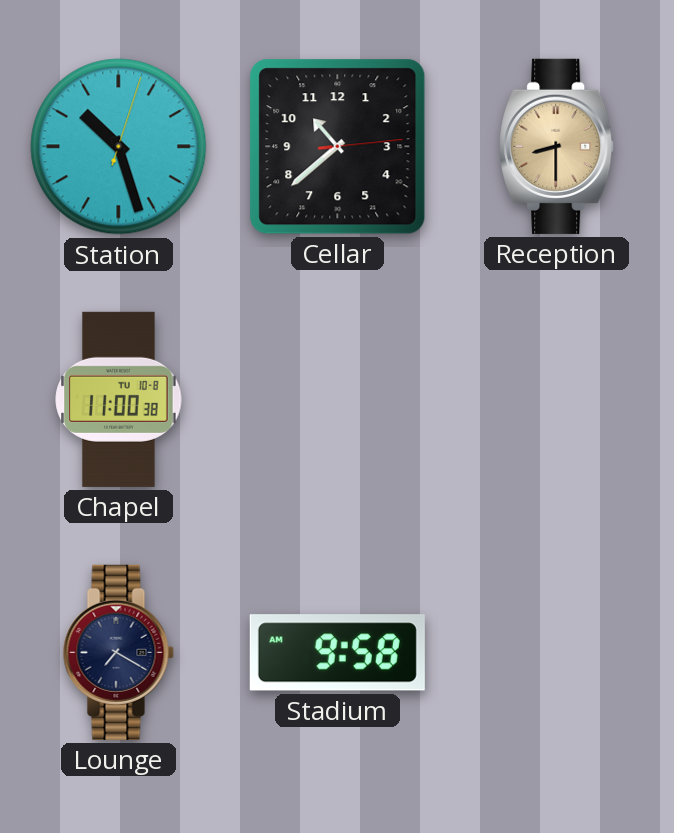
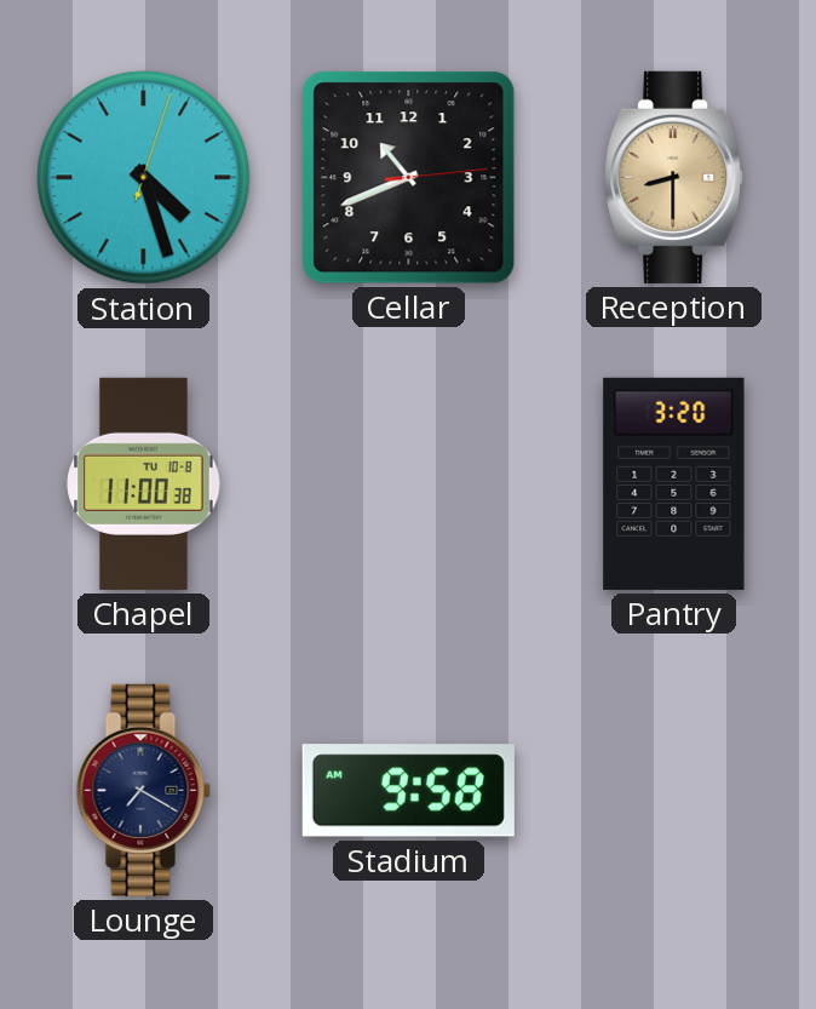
Station: 10:27 -> 4:27
Cellar: 10:38 -> 10:41
Pantry: none -> 3:20
